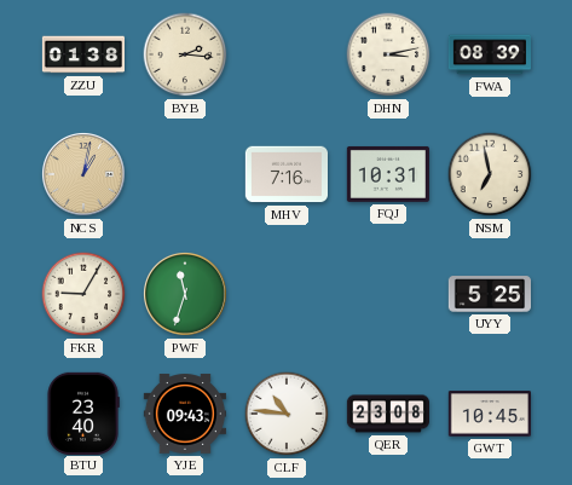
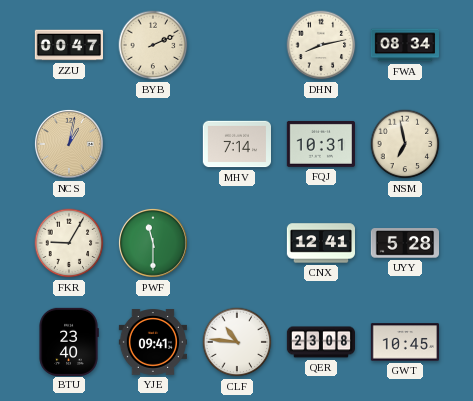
ZZU: 01:38 -> 00:47
BYB: 2:16 -> 2:11
DHN: 3:13 -> 8:13
FWA: 08:39 -> 08:34
MHV: 7:16 -> 7:14
PWF: 11:33 -> 11:30
CNX: none -> 12:41
UYY: 5:25 -> 5:28
YJE: 09:43 -> 09:41
